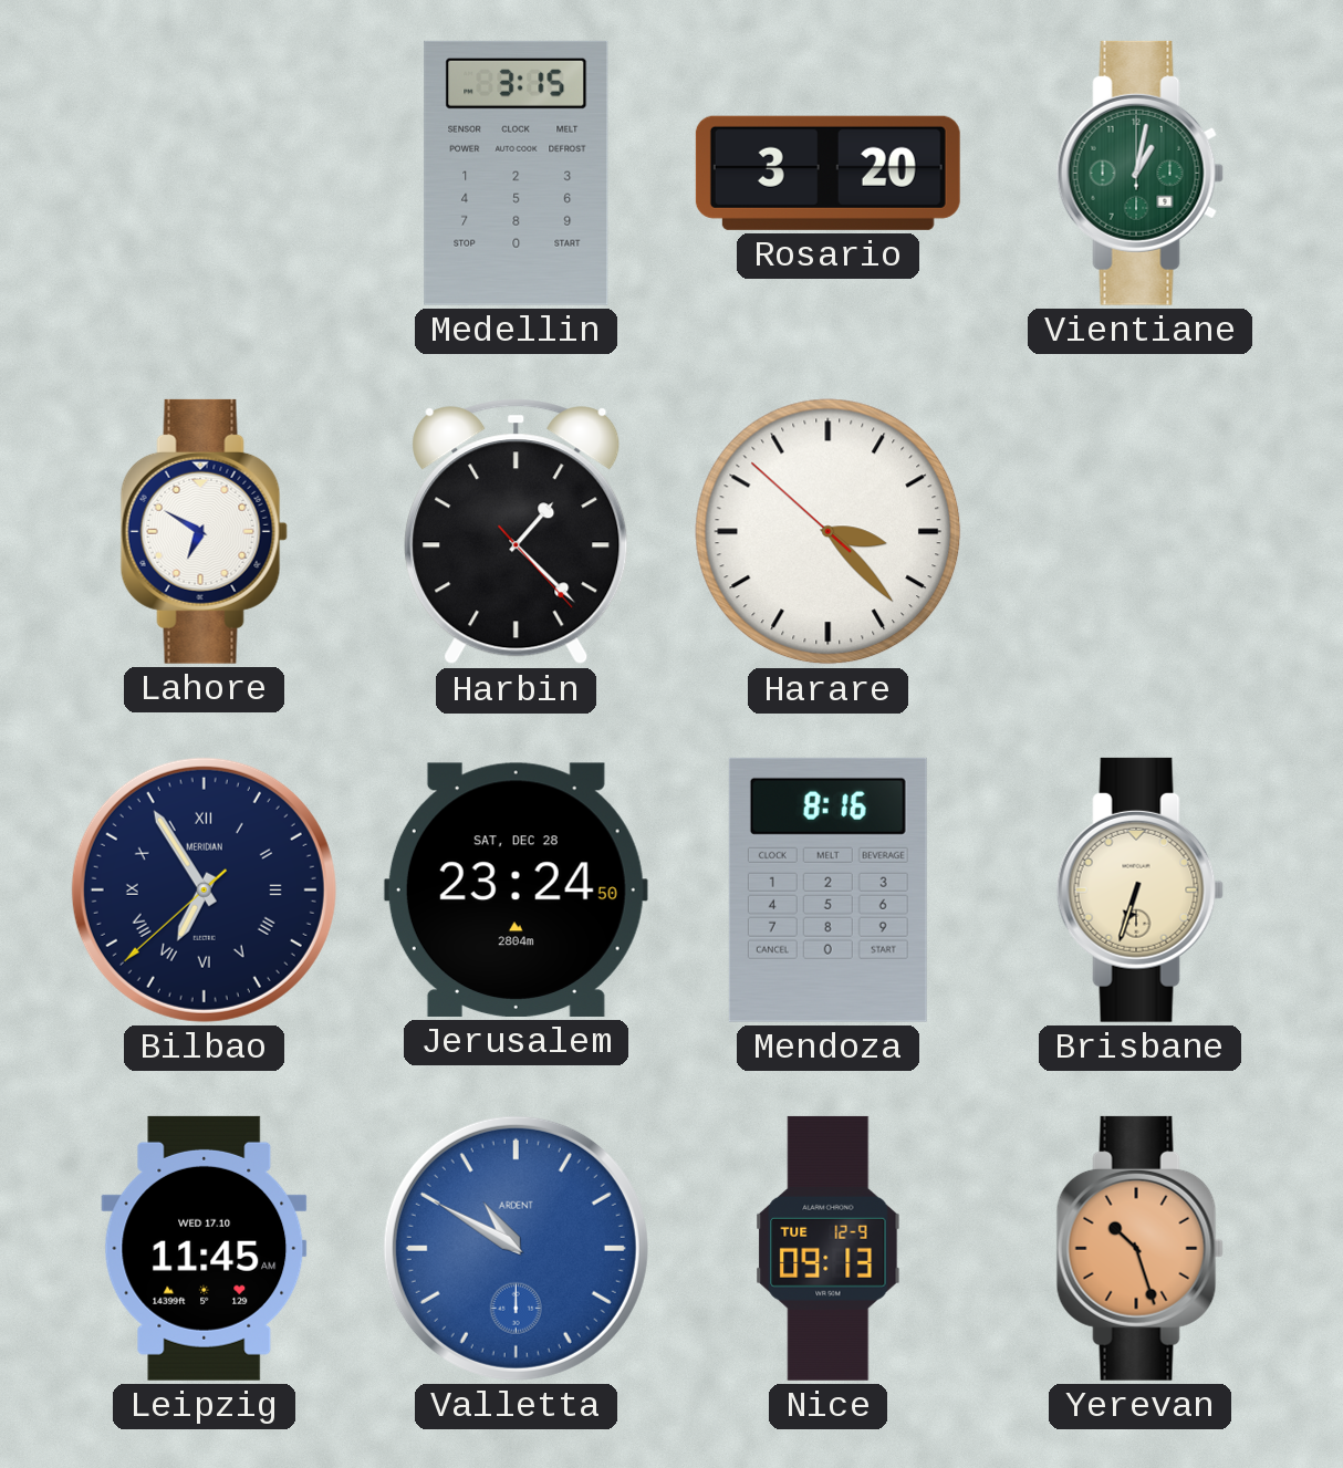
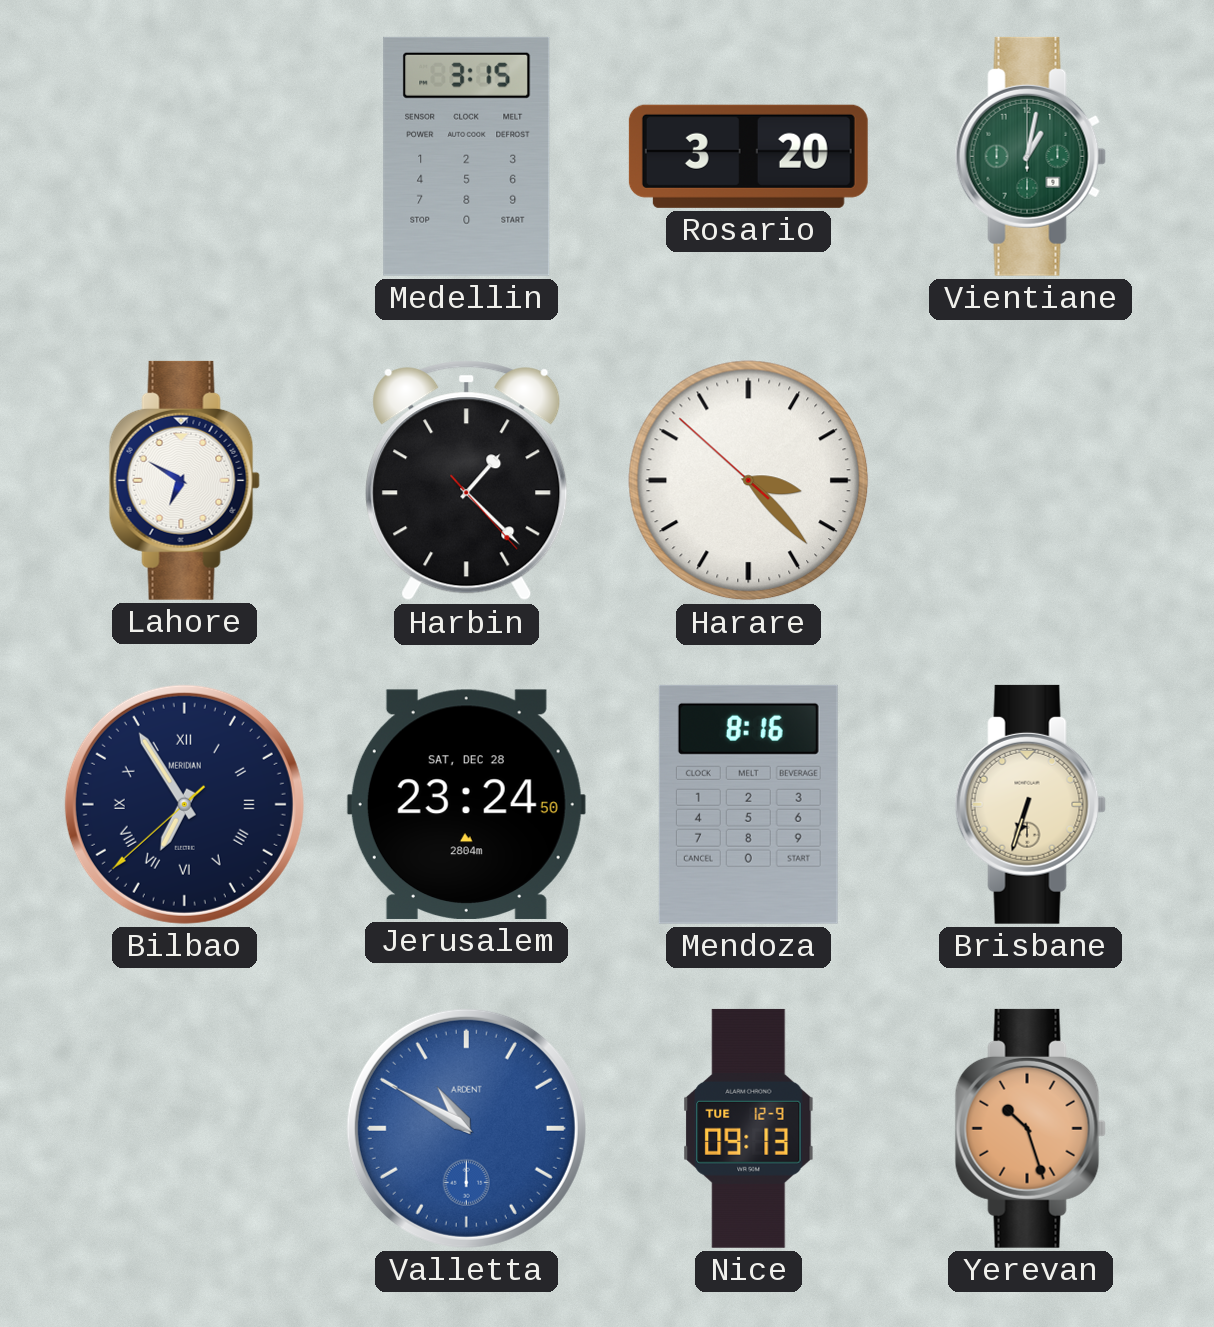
Leipzig: 11:45 -> none
